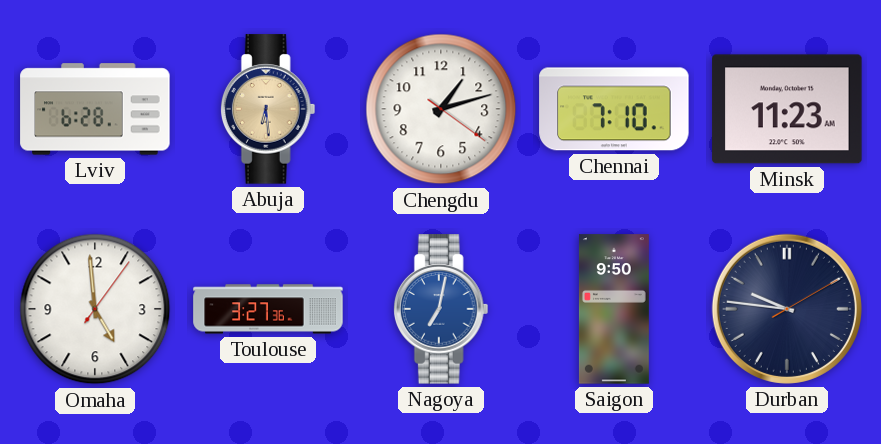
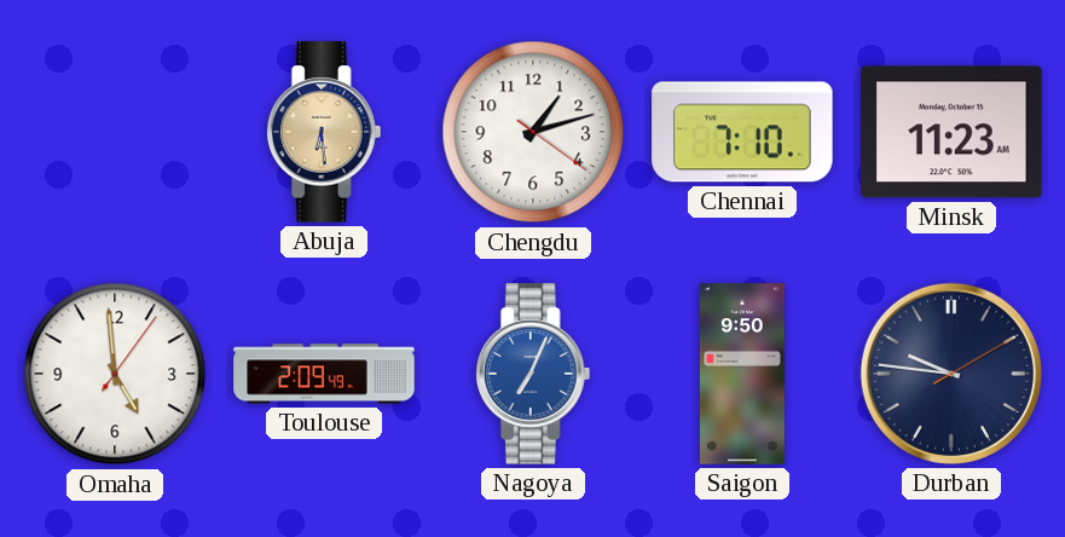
Lviv: 6:28 -> none
Toulouse: 3:27 -> 2:09
Nagoya: 7:02 -> 7:04
